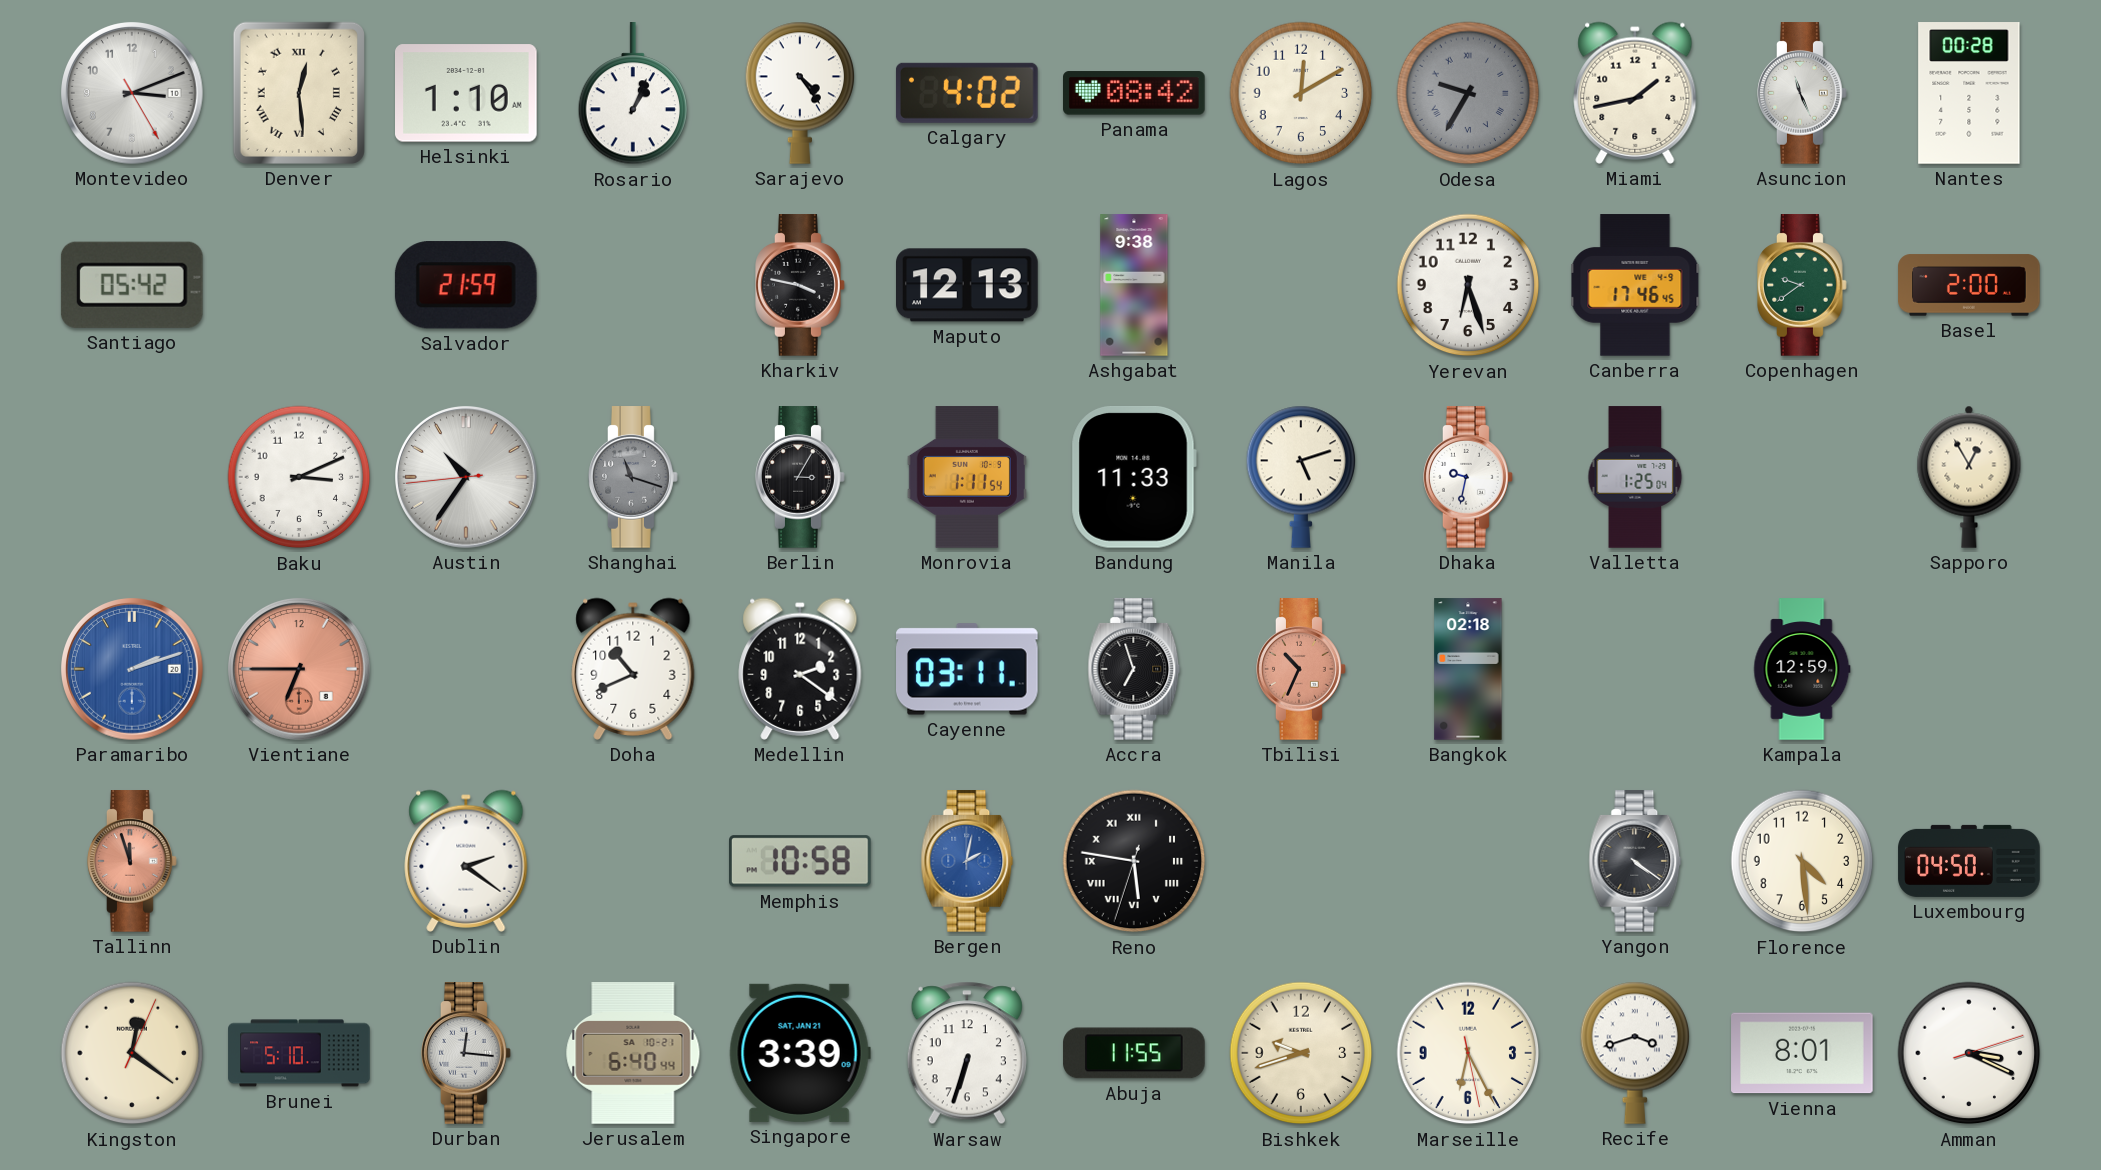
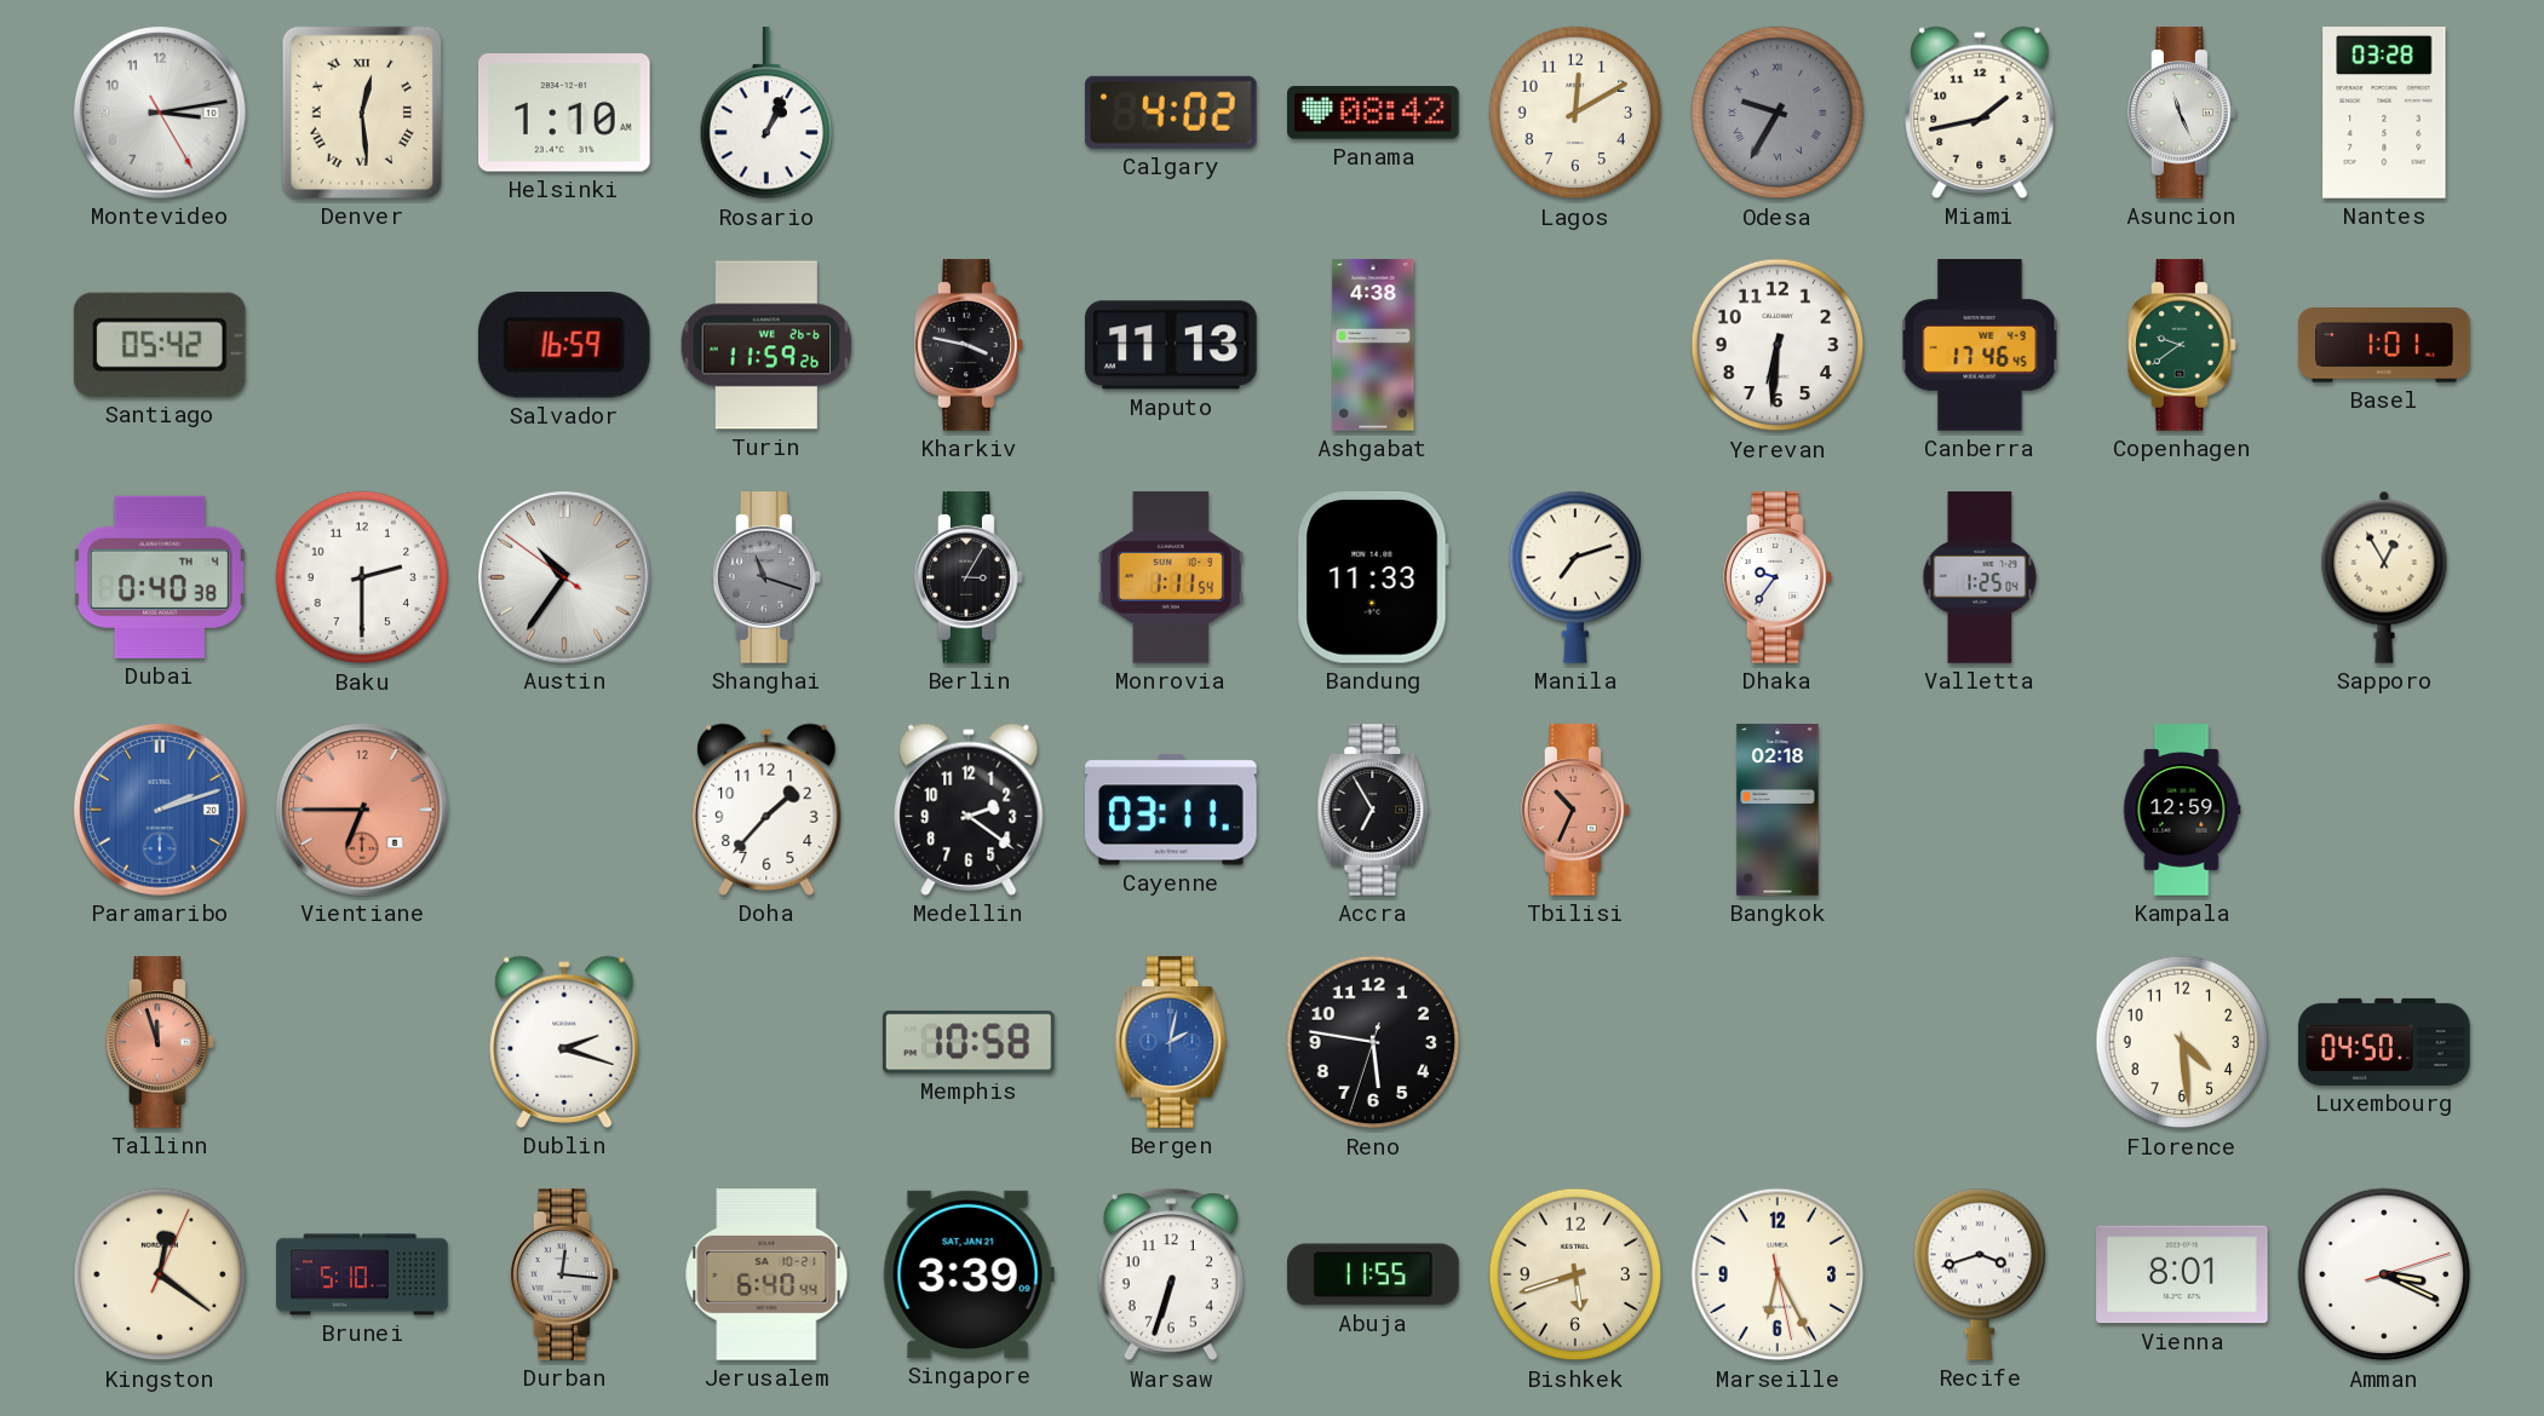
Montevideo: 3:11 -> 3:13
Sarajevo: 4:24 -> none
Nantes: 00:28 -> 03:28
Salvador: 21:59 -> 16:59
Turin: none -> 11:59
Maputo: 12:13 -> 11:13
Ashgabat: 9:38 -> 4:38
Yerevan: 6:27 -> 6:31
Basel: 2:00 -> 1:01
Dubai: none -> 0:40
Baku: 3:11 -> 2:30
Austin: 10:35:44 -> 10:35:51
Manila: 5:12 -> 7:12
Dhaka: 9:32 -> 9:36
Doha: 10:41 -> 1:37
Accra: 6:57 -> 6:55
Dublin: 2:21 -> 2:18
Reno numerals: Roman -> Arabic
Yangon: 4:21 -> none
Bishkek: 9:42 -> 5:42
